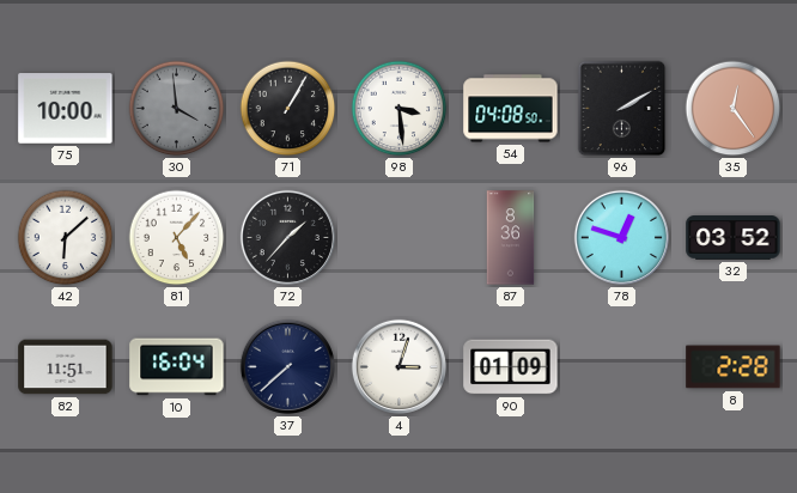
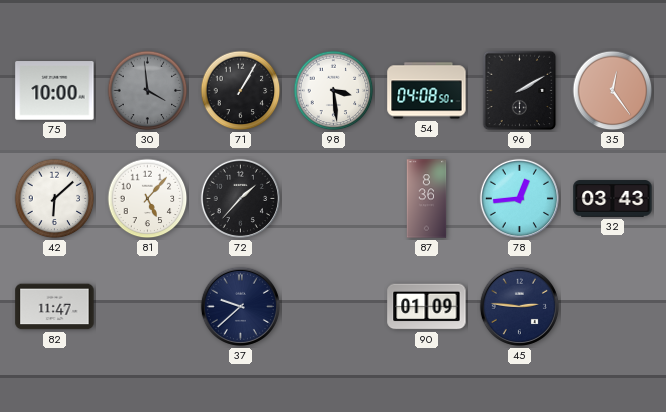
78: 12:48 -> 12:44
32: 03:52 -> 03:43
82: 11:51 -> 11:47
10: 16:04 -> none
37: 7:38 -> 9:38
4: 3:03 -> none
45: none -> 2:46
8: 2:28 -> none
